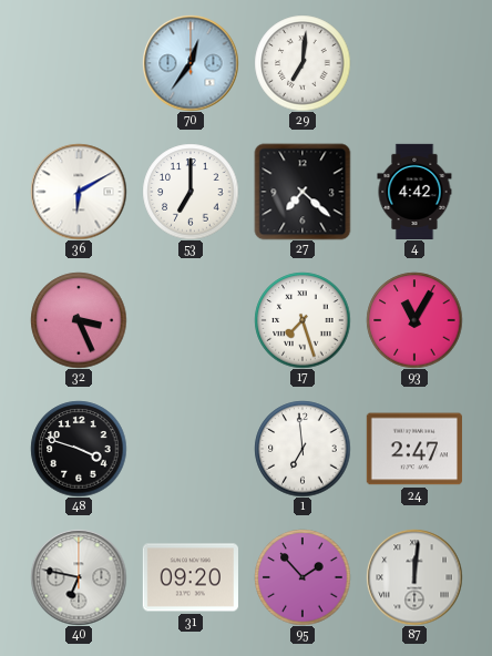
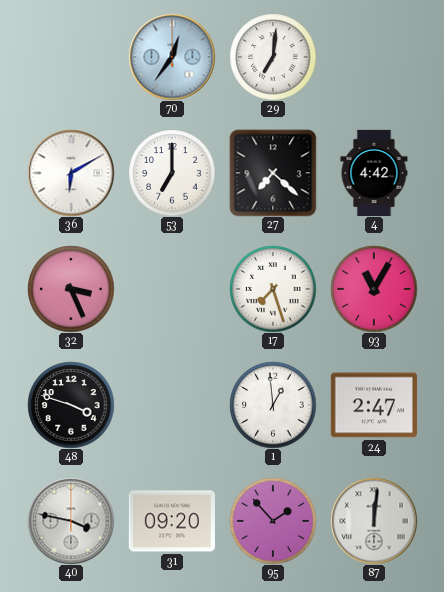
1: 6:59 -> 12:59
40: 6:47 -> 3:47
